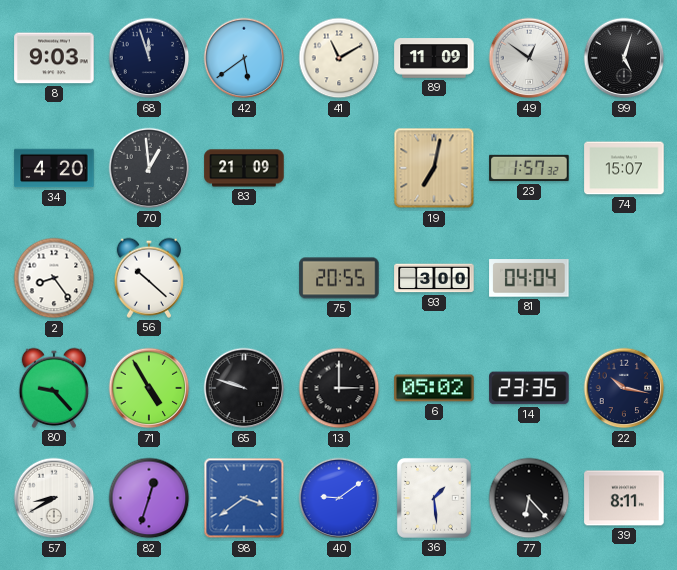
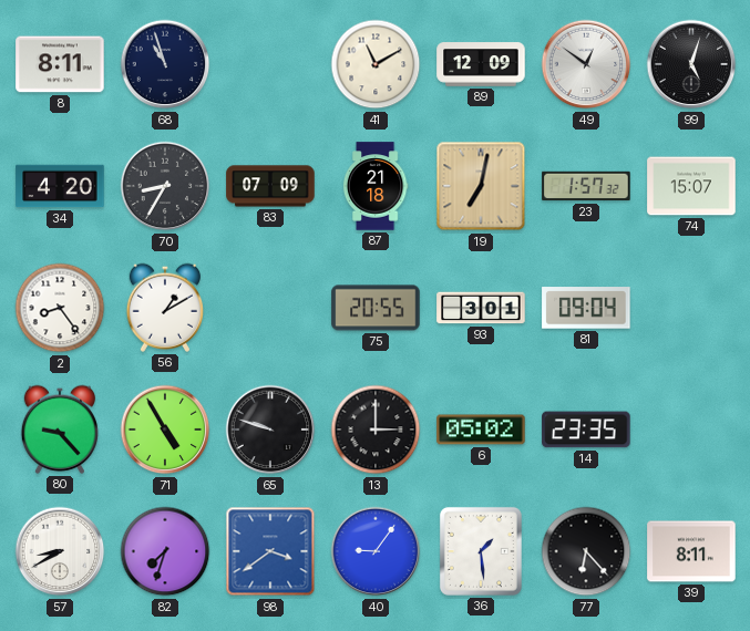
8: 9:03 -> 8:11
68: 11:57 -> 10:57
42: 5:39 -> none
89: 11:09 -> 12:09
70: 12:59 -> 8:35
83: 21:09 -> 07:09
87: none -> 21:18
56: 10:22 -> 1:10
93: 3:00 -> 3:01
81: 04:04 -> 09:04
22: 10:17 -> none
82: 12:33 -> 7:33
40: 9:09 -> 9:06
